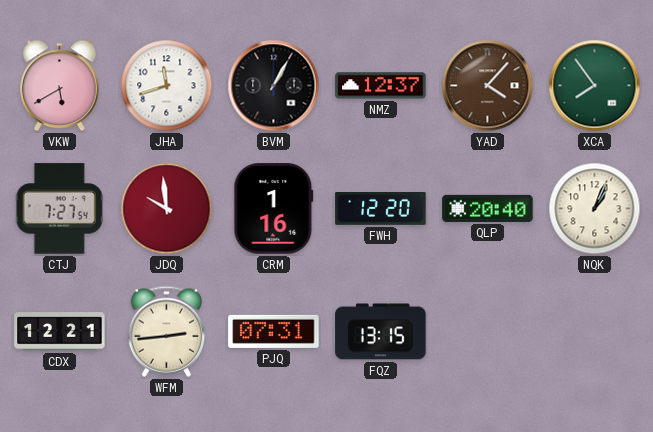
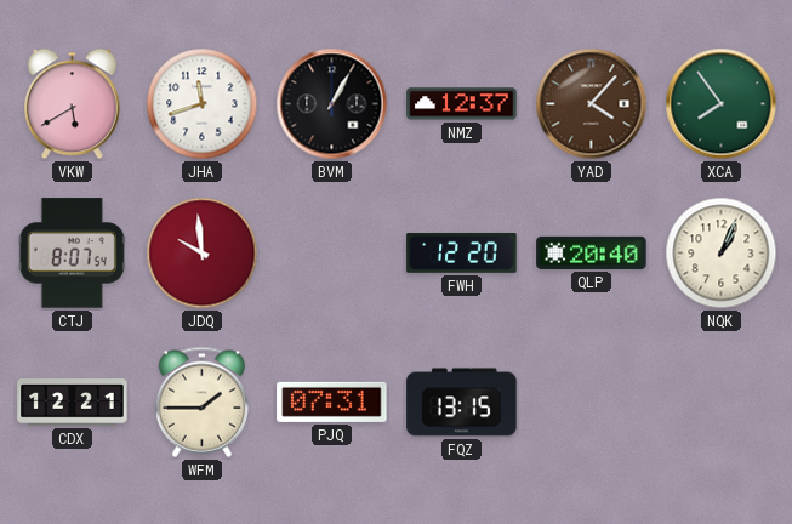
CTJ: 7:27 -> 8:07
CRM: 1:16 -> none
WFM: 2:44 -> 1:45
